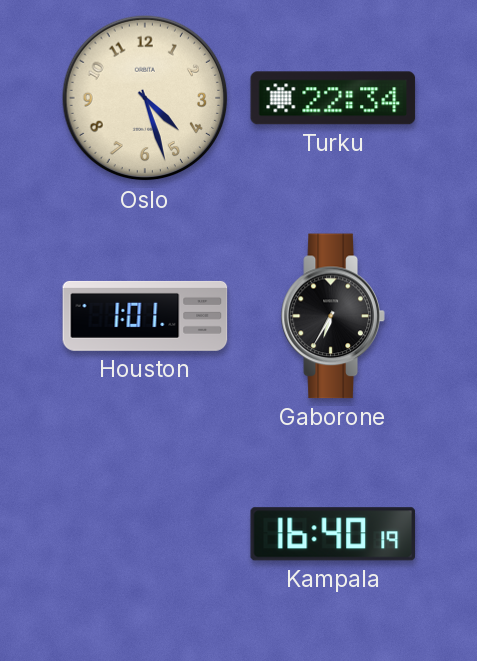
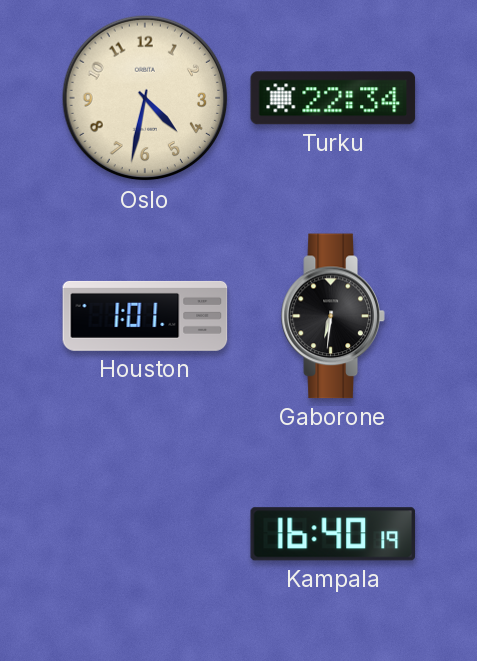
Oslo: 4:27 -> 4:32
Gaborone: 6:35 -> 6:31
